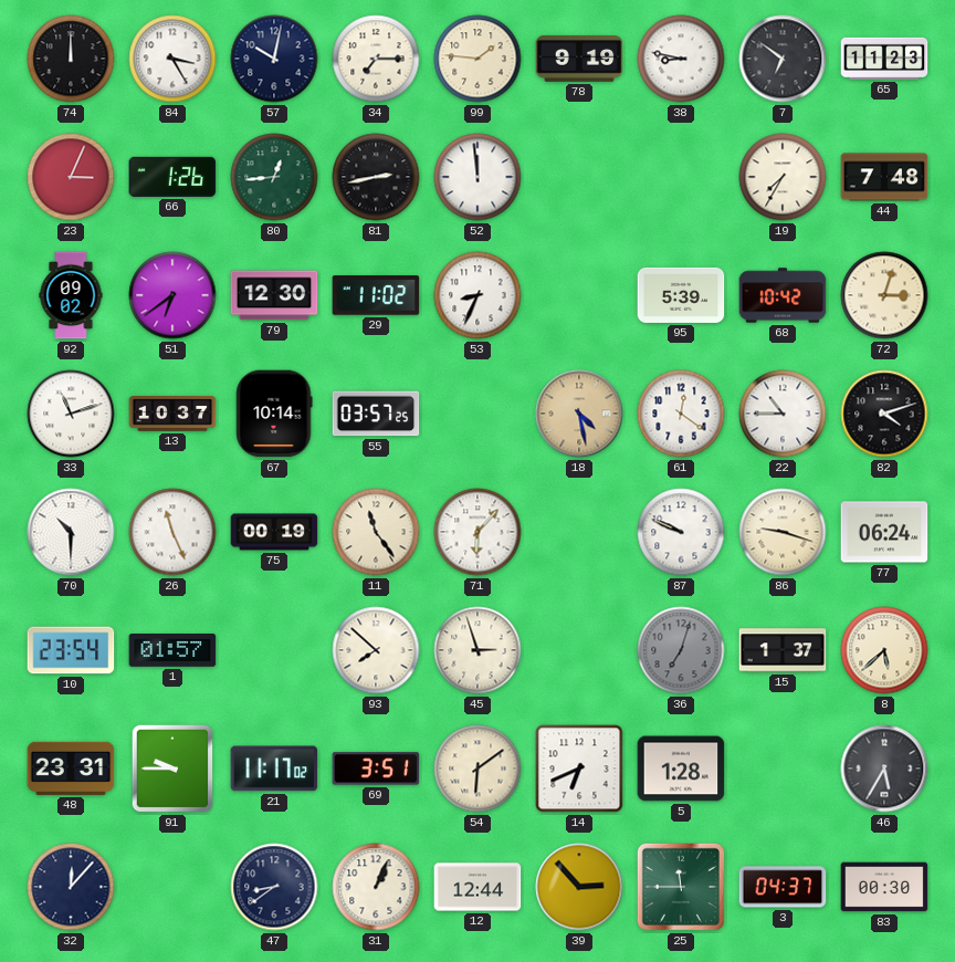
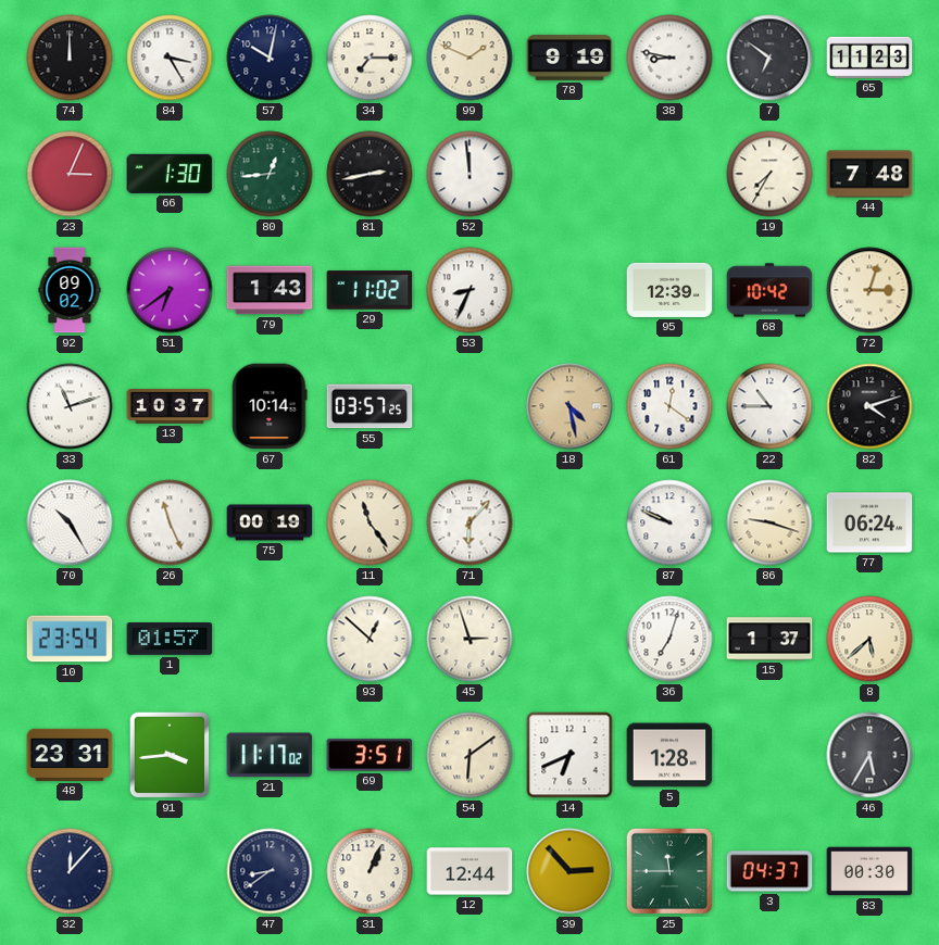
99: 1:46 -> 1:49
66: 1:26 -> 1:30
79: 12:30 -> 1:43
95: 5:39 -> 12:39
70: 10:30 -> 10:25
93: 7:52 -> 12:52
36 dial: grey -> white
91: 9:45 -> 3:44
